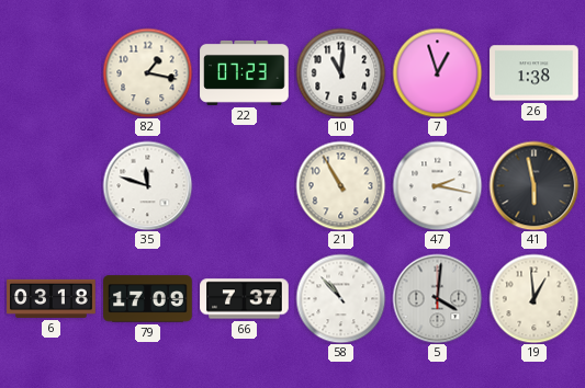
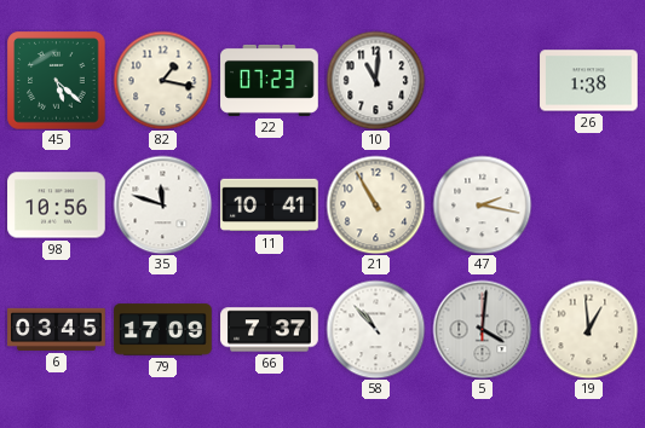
45: none -> 5:22
7: 12:57 -> none
98: none -> 10:56
11: none -> 10:41
41: 5:58 -> none
6: 03:18 -> 03:45
